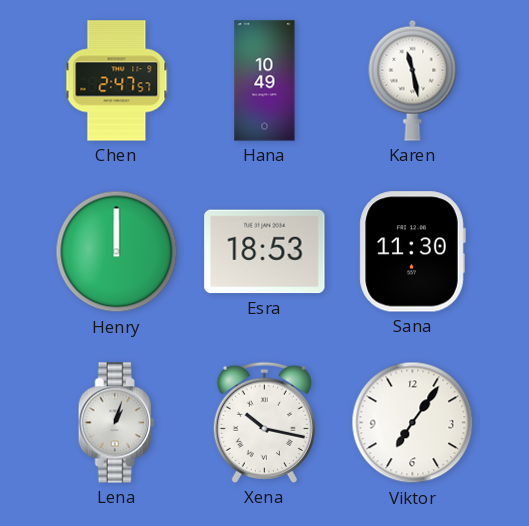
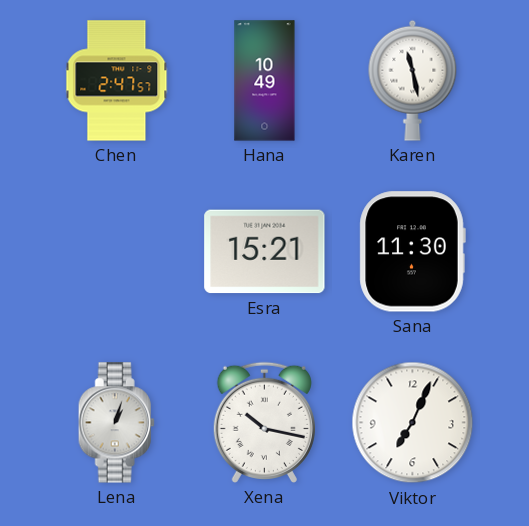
Henry: 12:00 -> none
Esra: 18:53 -> 15:21
Viktor: 7:06 -> 7:04
